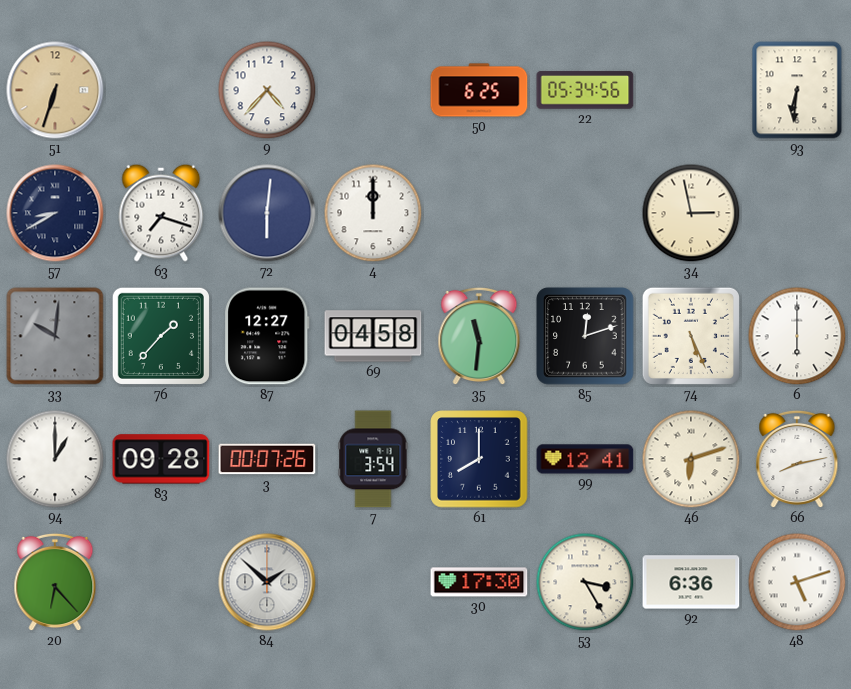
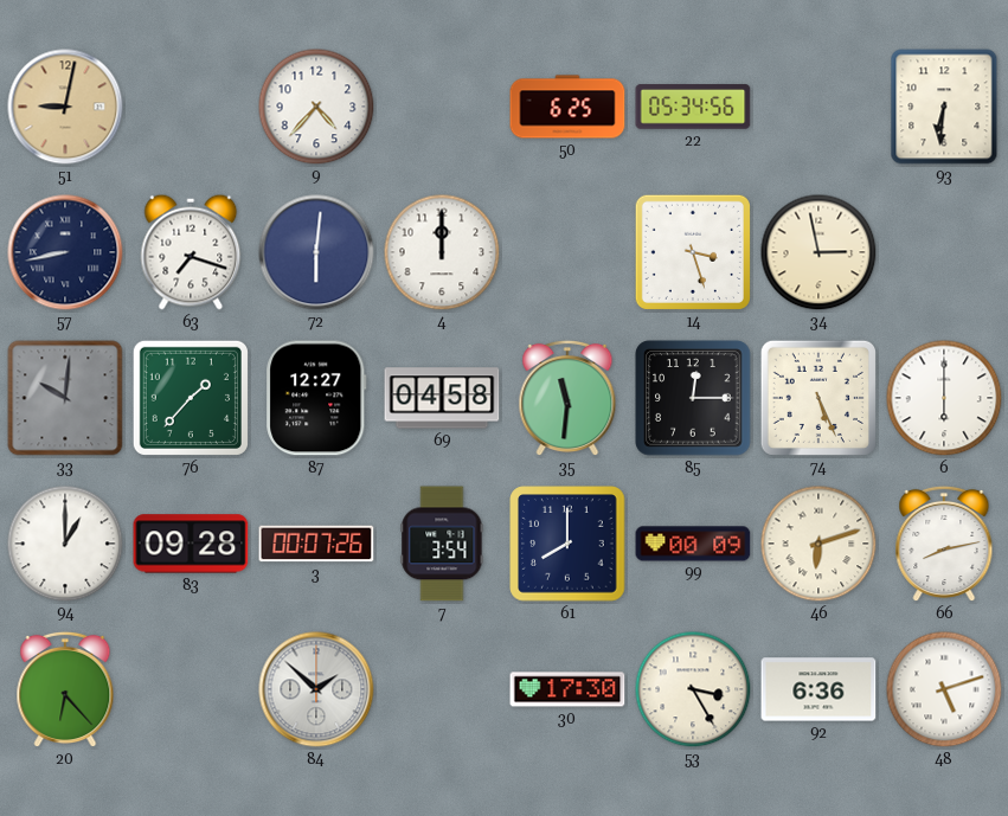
51: 6:33 -> 9:02
57: 8:40 -> 8:43
14: none -> 3:27
85: 12:12 -> 12:15
99: 12:41 -> 00:09
